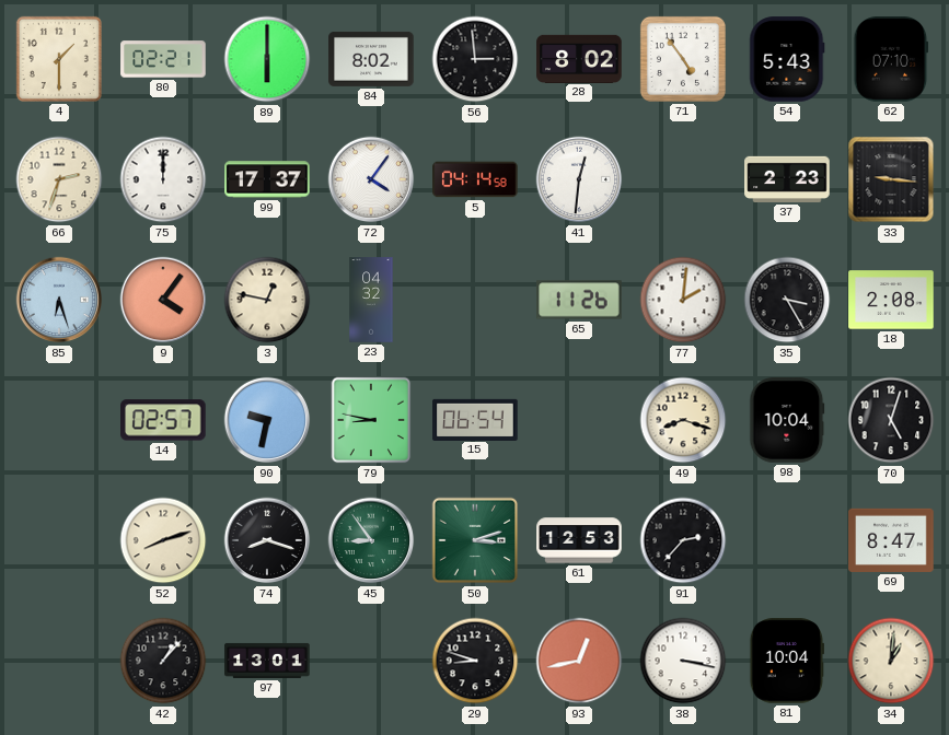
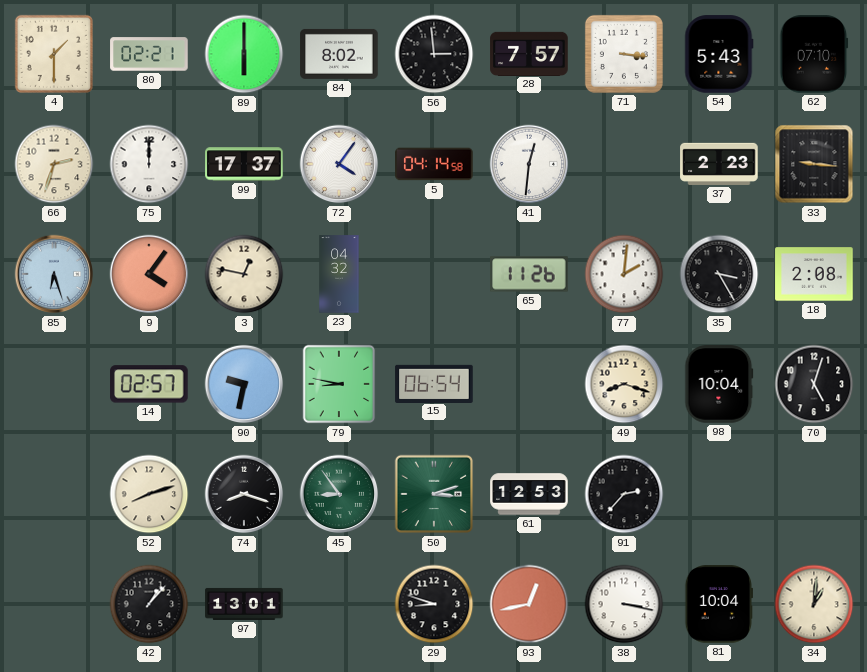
28: 8:02 -> 7:57
71: 4:54 -> 3:16
69: 8:47 -> none
